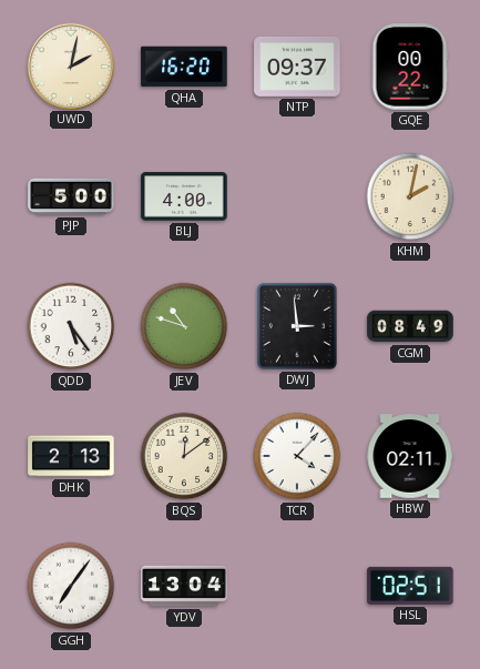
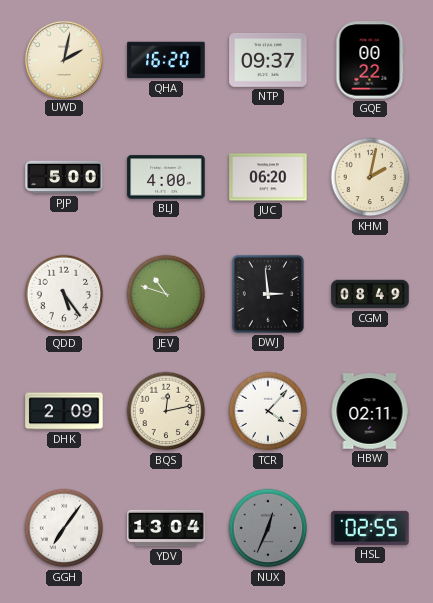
JUC: none -> 06:20
DHK: 2:13 -> 2:09
BQS: 12:09 -> 12:13
NUX: none -> 12:34
HSL: 02:51 -> 02:55
